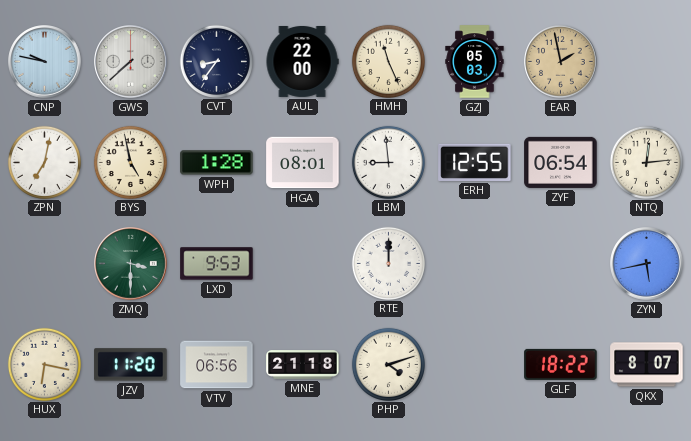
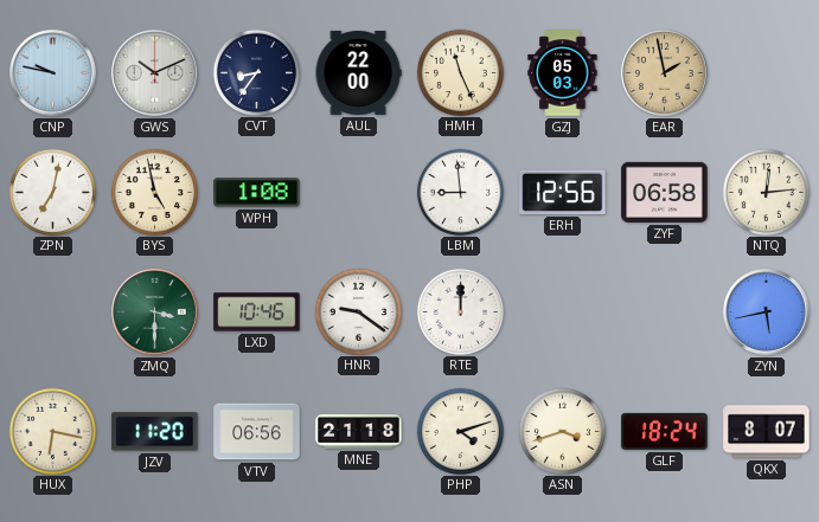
GWS: 7:38 -> 10:11
WPH: 1:28 -> 1:08
HGA: 08:01 -> none
ERH: 12:55 -> 12:56
ZYF: 06:54 -> 06:58
LXD: 9:53 -> 10:46
HNR: none -> 9:21
ASN: none -> 3:42
GLF: 18:22 -> 18:24
